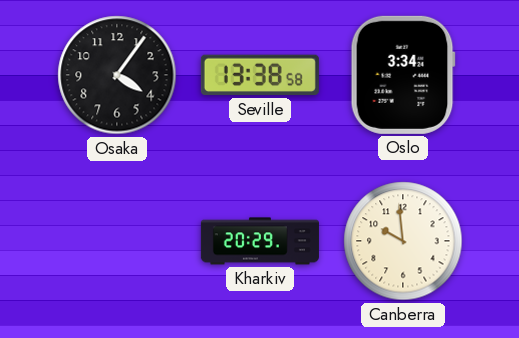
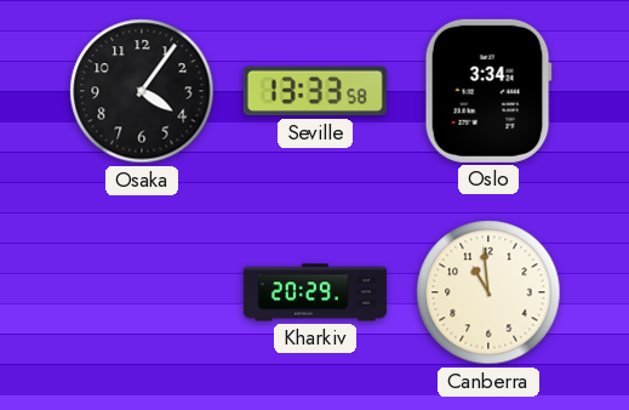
Seville: 13:38 -> 13:33
Canberra: 9:59 -> 10:59
